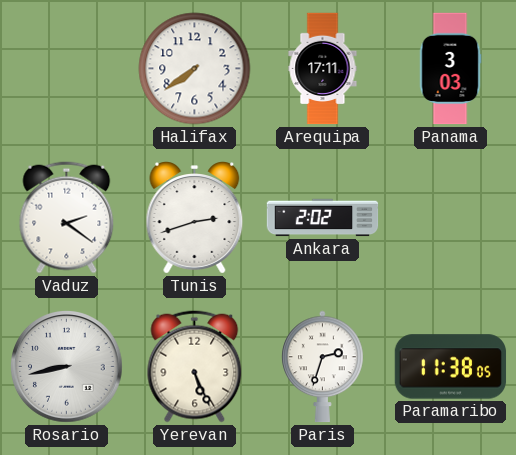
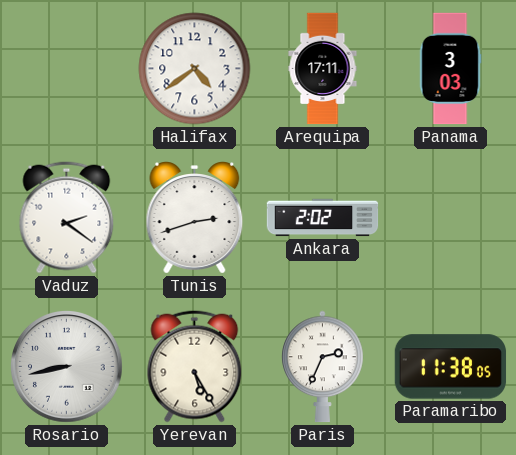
Halifax: 7:39 -> 4:39
Yerevan: 5:26 -> 5:25
Paris: 2:33 -> 2:34
